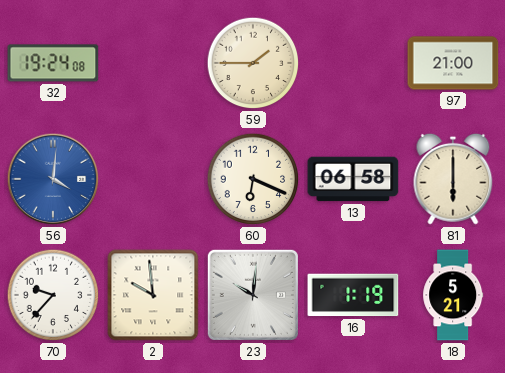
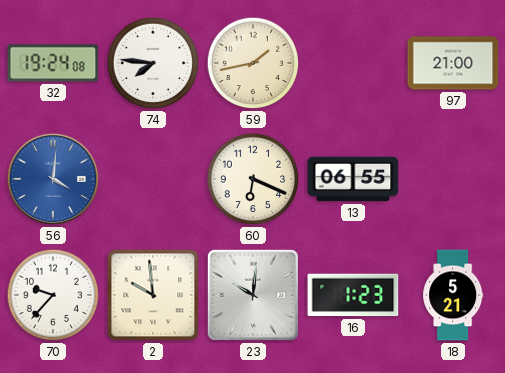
74: none -> 7:46
59: 1:45 -> 1:43
13: 06:58 -> 06:55
81: 6:00 -> none
16: 1:19 -> 1:23
